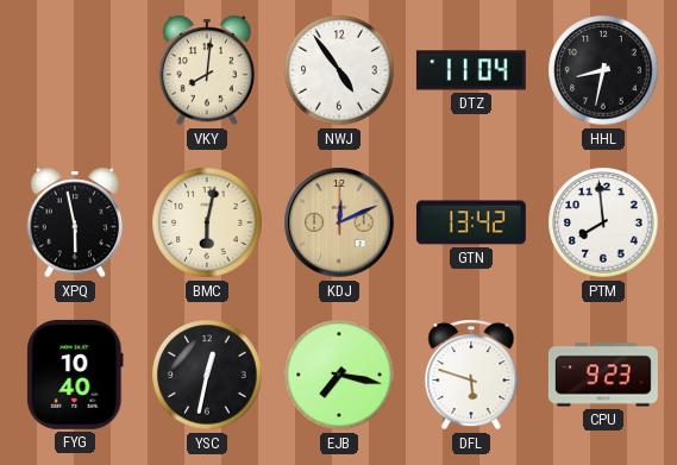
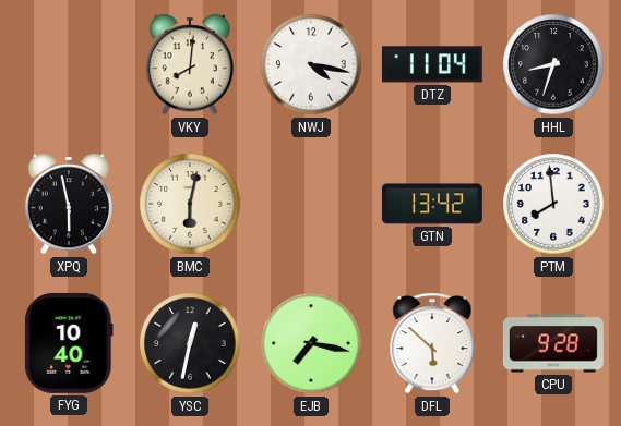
NWJ: 4:54 -> 4:17
HHL: 8:32 -> 8:33
KDJ: 12:11 -> none
DFL: 5:48 -> 5:52
CPU: 9:23 -> 9:28
